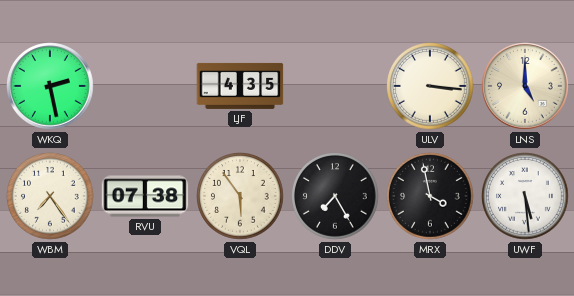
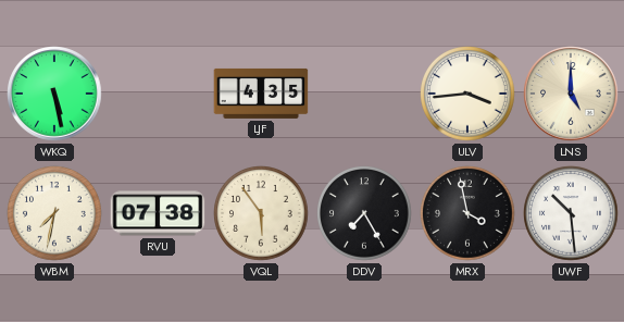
WKQ: 2:28 -> 5:28
ULV: 3:16 -> 3:44
WBM: 7:24 -> 7:32
UWF: 5:29 -> 10:29
